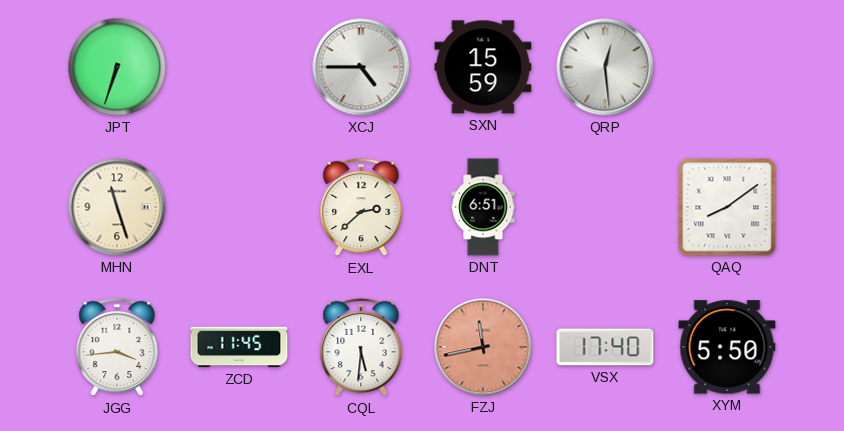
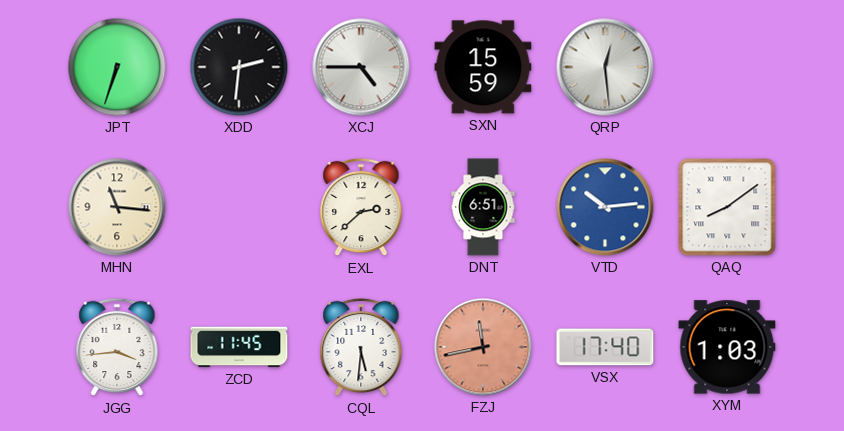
XDD: none -> 2:31
MHN: 11:27 -> 11:16
VTD: none -> 10:14
XYM: 5:50 -> 1:03
